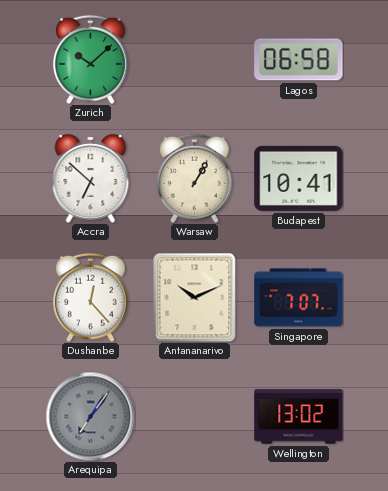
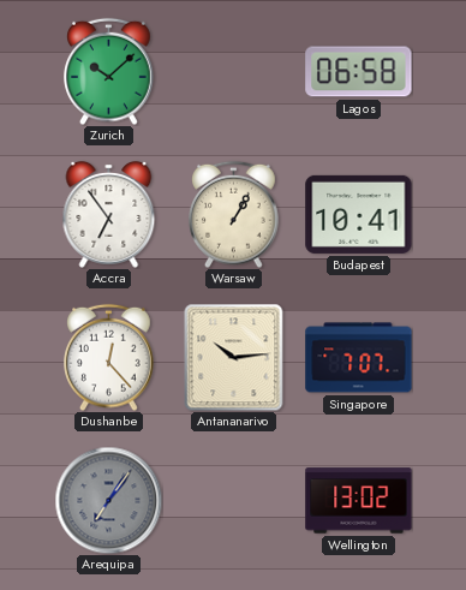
Accra: 6:52 -> 6:54
Antananarivo: 10:11 -> 10:14
